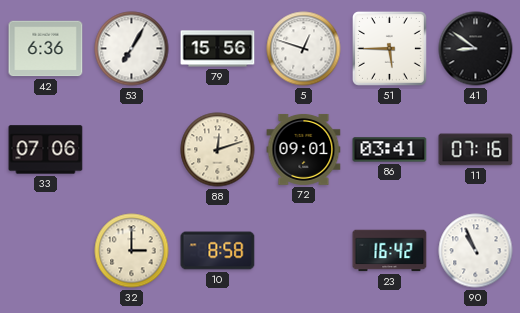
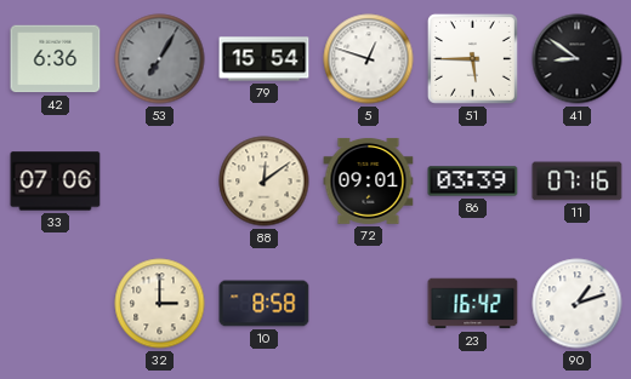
53 dial: white -> grey
79: 15:56 -> 15:54
88: 12:12 -> 12:09
86: 03:41 -> 03:39
90: 10:56 -> 1:12
